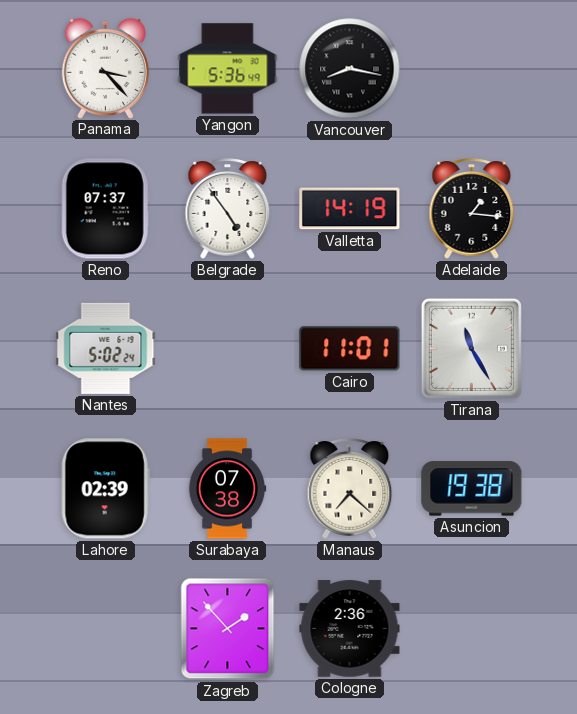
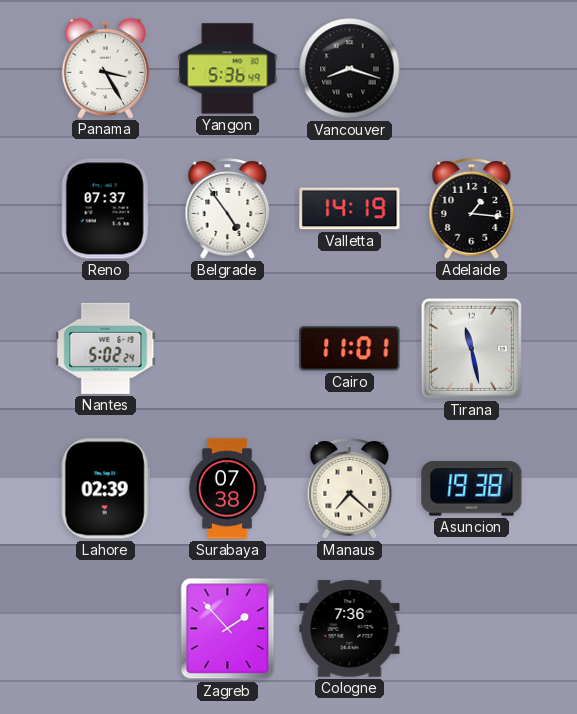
Panama: 3:23 -> 3:25
Vancouver: 8:17 -> 8:18
Tirana: 11:25 -> 11:28
Cologne: 2:36 -> 7:36
